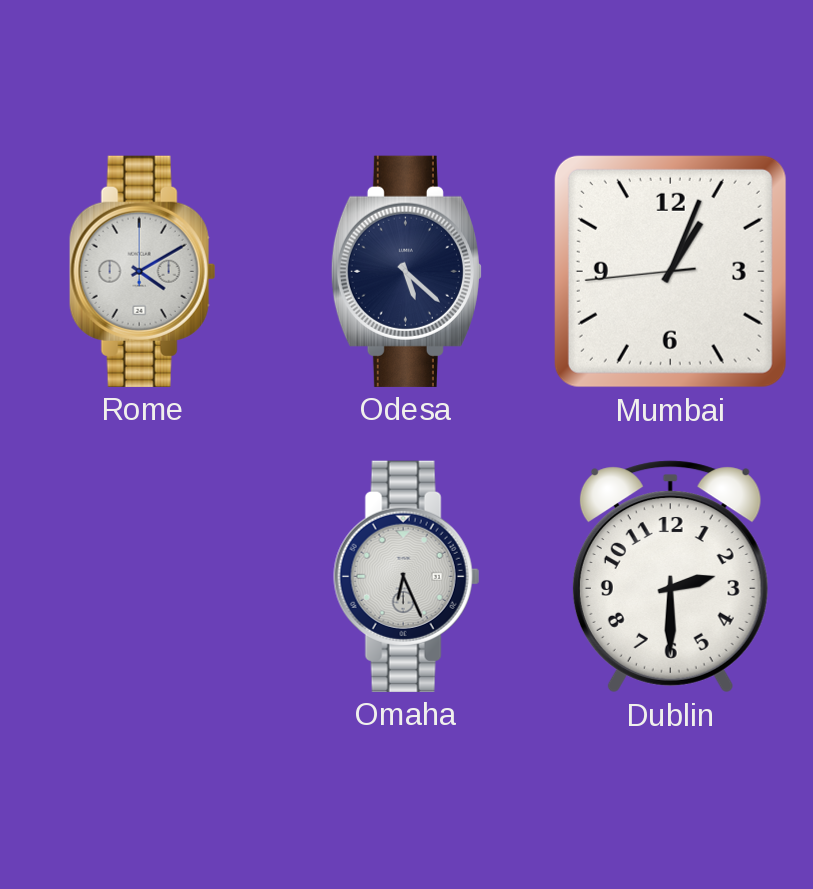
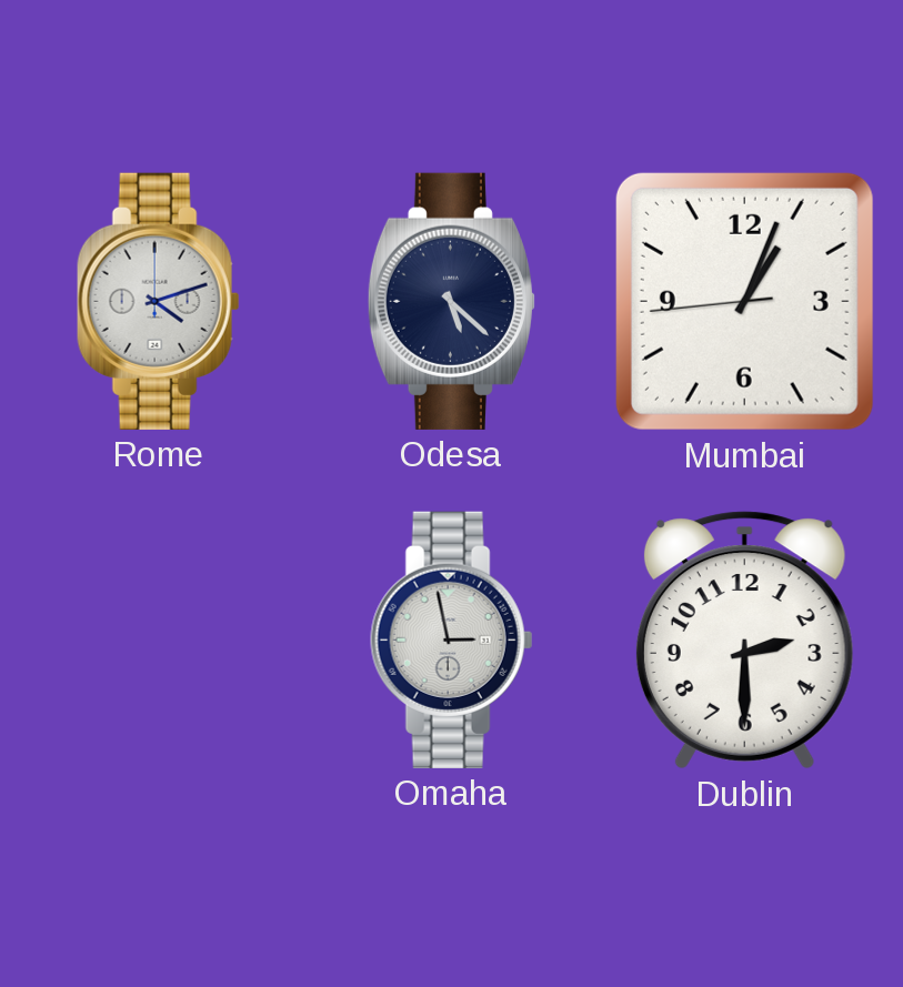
Rome: 4:10 -> 4:12
Omaha: 6:26 -> 2:58
